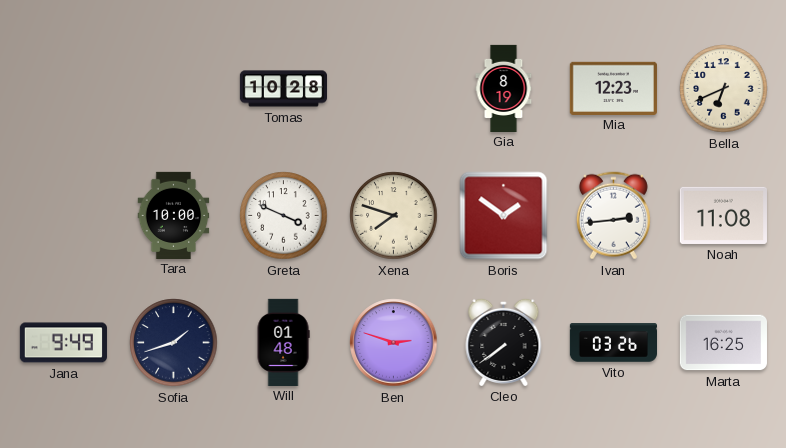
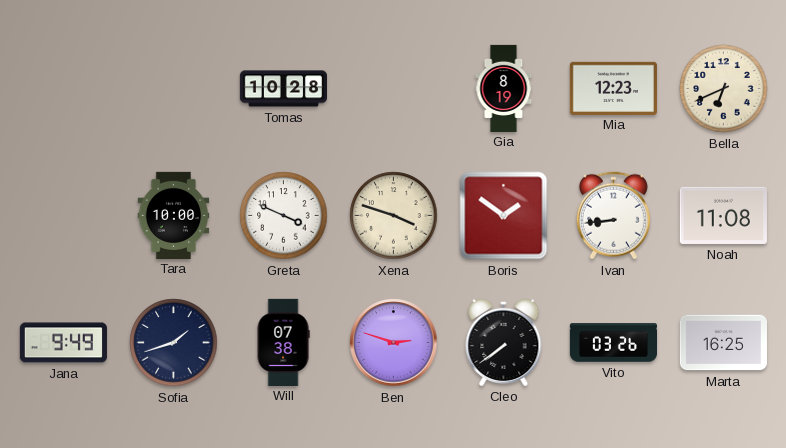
Xena: 7:48 -> 3:48
Ivan: 2:44 -> 8:44
Will: 01:48 -> 07:38
